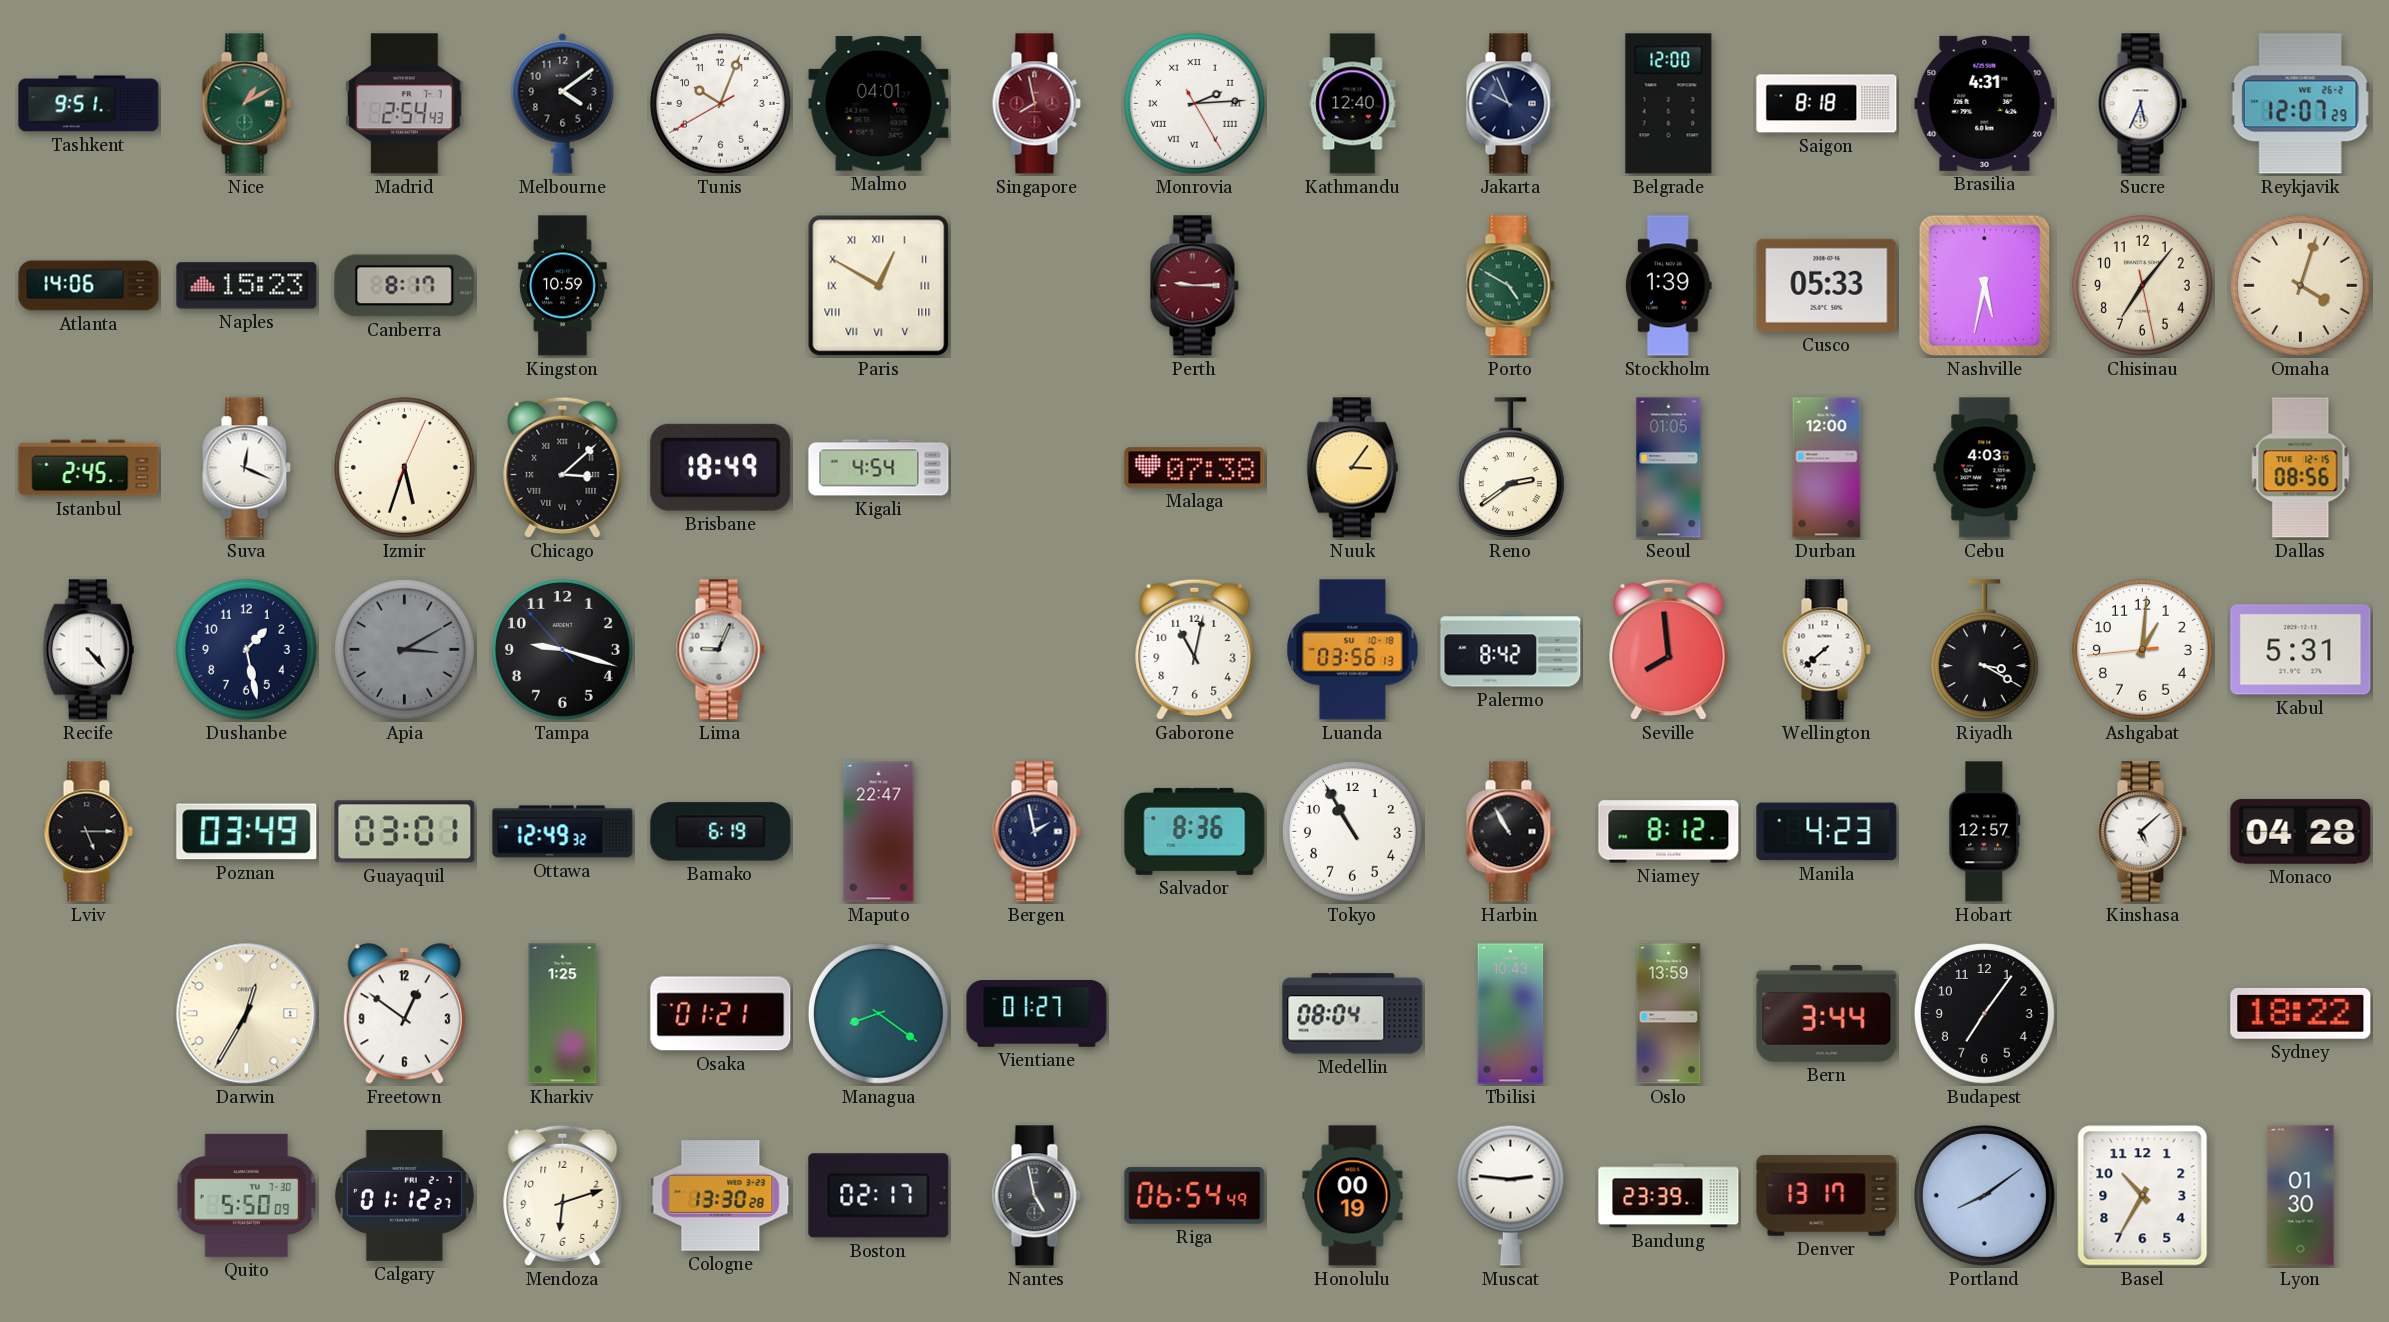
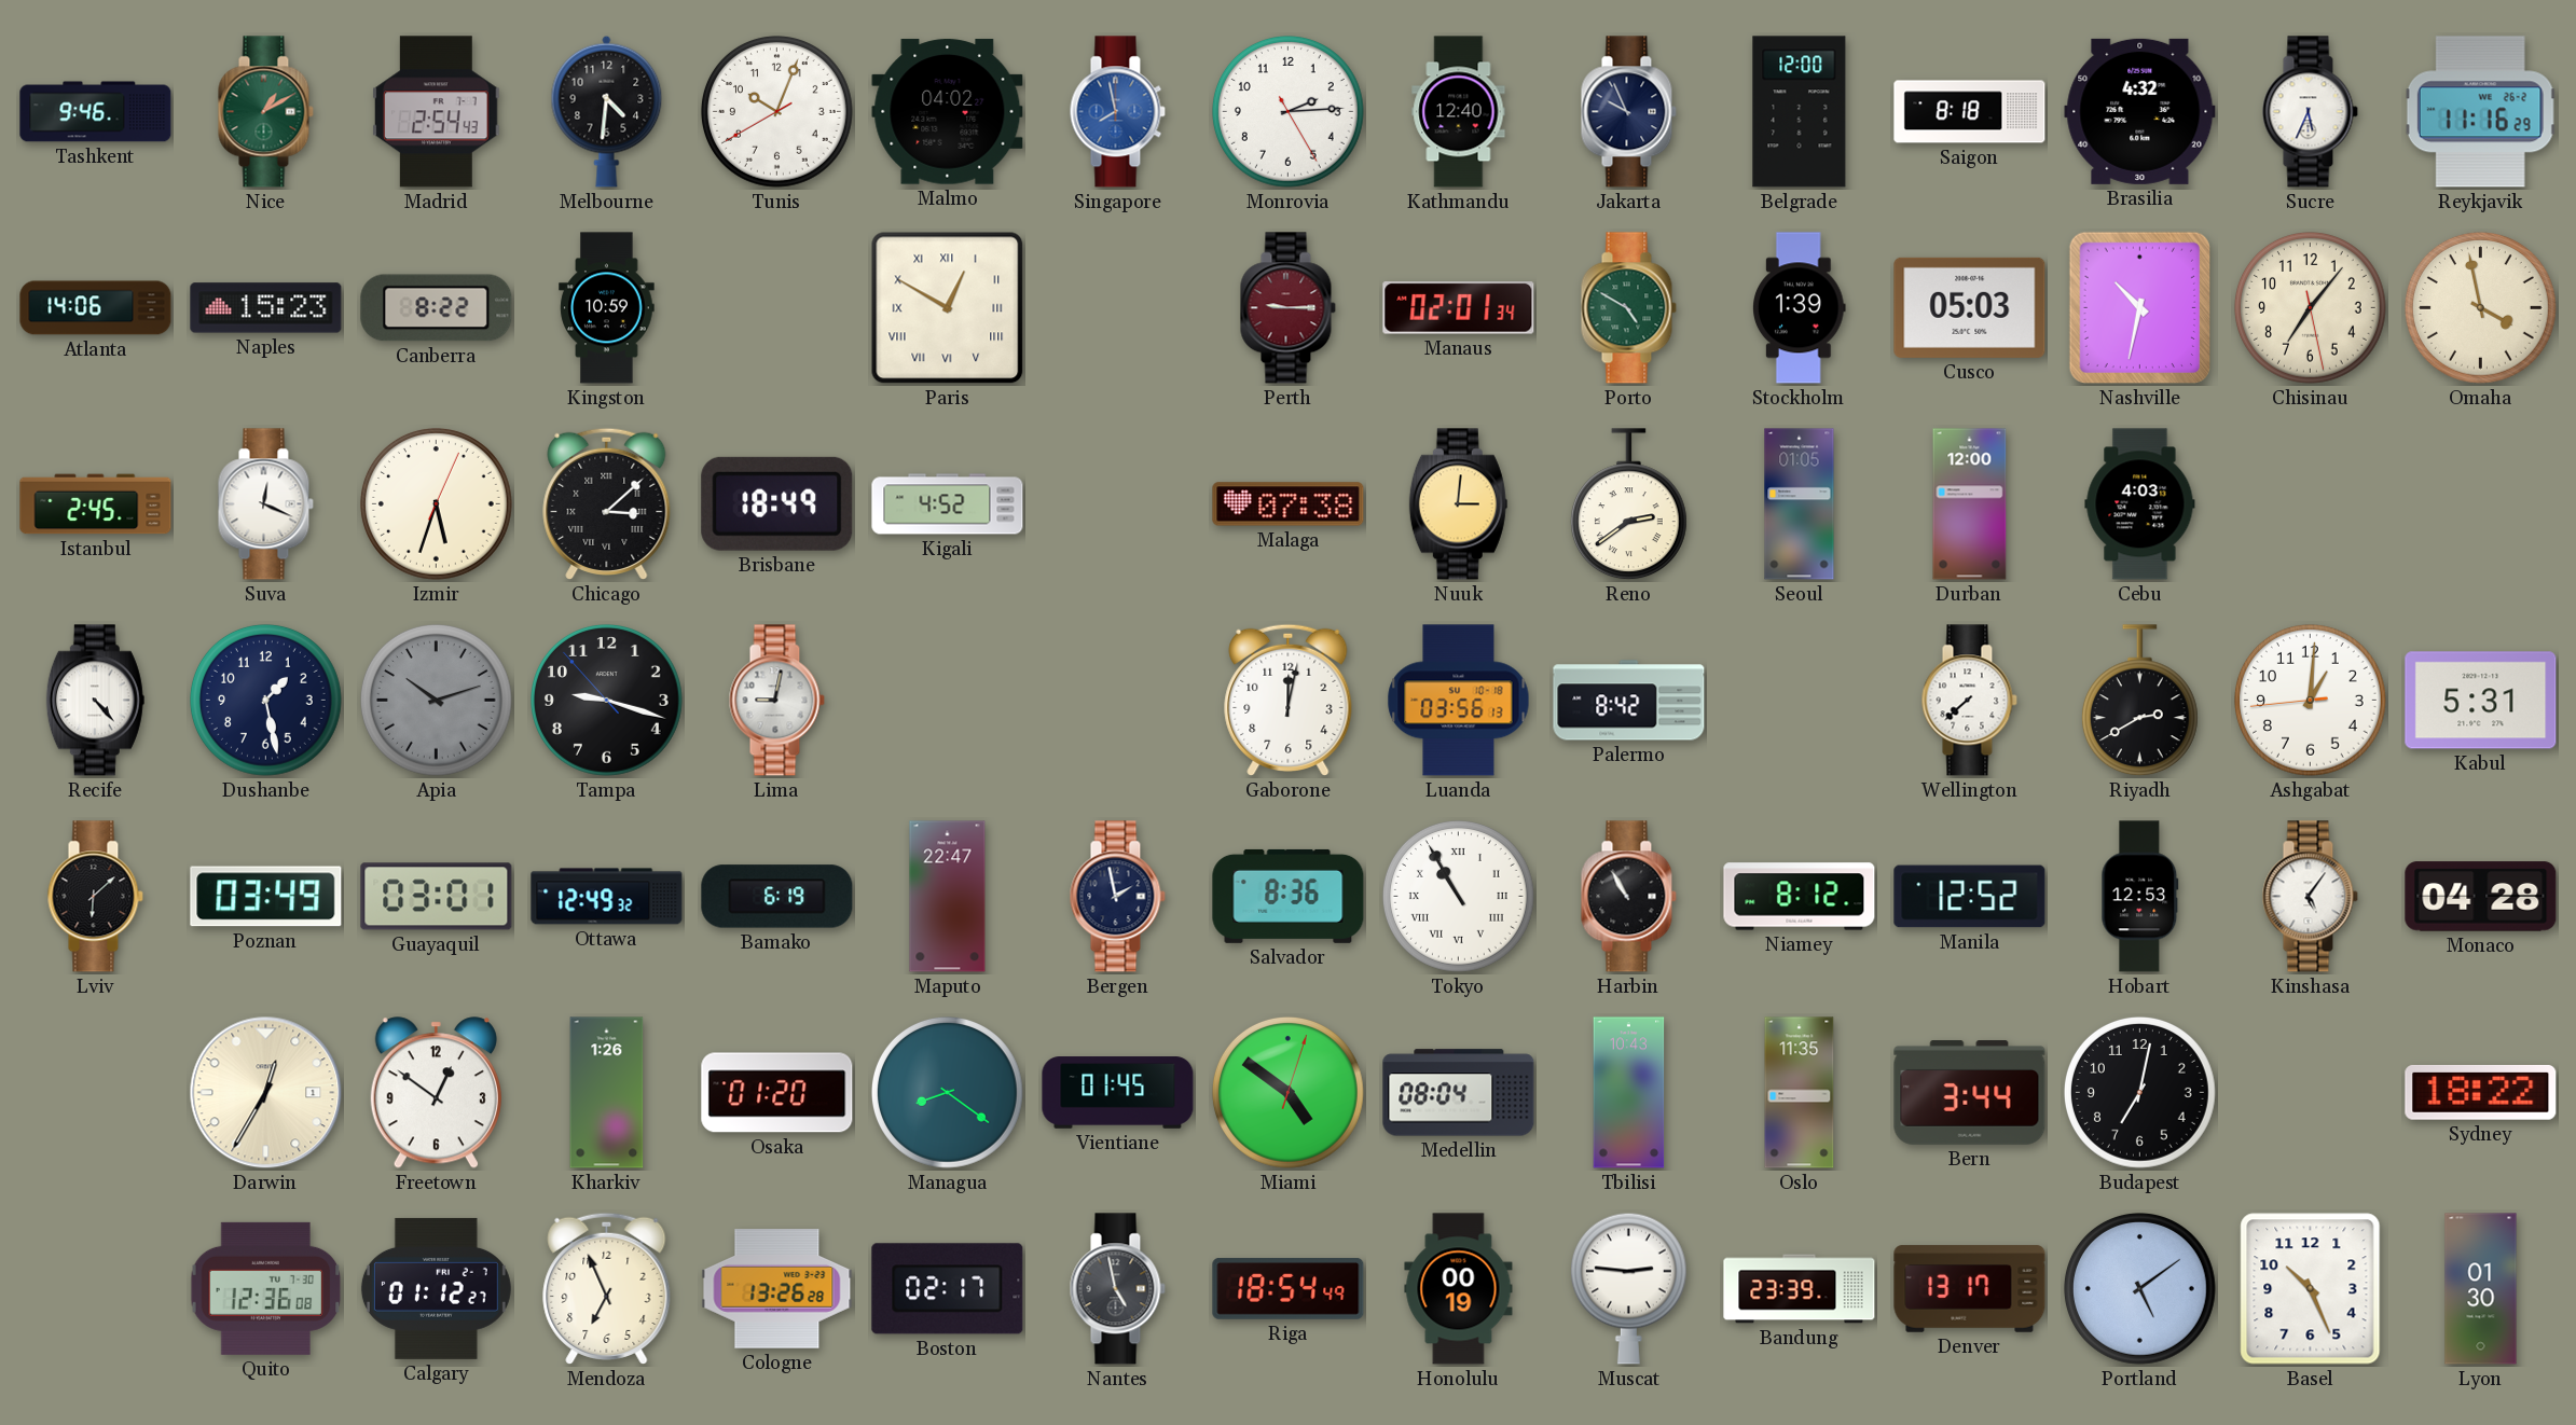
Tashkent: 9:51 -> 9:46
Melbourne: 4:09 -> 4:31
Malmo: 04:01 -> 04:02
Singapore dial: burgundy -> blue
Monrovia numerals: Roman -> Arabic
Brasilia: 4:31 -> 4:32
Reykjavik: 12:07 -> 11:16
Canberra: 8:17 -> 8:22
Manaus: none -> 02:01
Cusco: 05:33 -> 05:03
Nashville: 5:32 -> 10:32
Omaha: 4:03 -> 3:58
Kigali: 4:54 -> 4:52
Nuuk: 3:06 -> 3:01
Dallas: 08:56 -> none
Apia: 3:10 -> 10:12
Lima: 9:04 -> 9:02
Gaborone: 11:02 -> 12:02
Seville: 7:59 -> none
Riyadh: 3:20 -> 2:40
Lviv: 5:15 -> 6:08
Tokyo numerals: Arabic -> Roman
Manila: 4:23 -> 12:52
Hobart: 12:57 -> 12:53
Kinshasa: 5:08 -> 5:06
Kharkiv: 1:25 -> 1:26
Osaka: 01:21 -> 01:20
Vientiane: 01:27 -> 01:45
Miami: none -> 4:51
Oslo: 13:59 -> 11:35
Budapest: 7:06 -> 7:02
Quito: 5:50 -> 12:36
Mendoza: 6:12 -> 6:56
Cologne: 13:30 -> 13:26
Riga: 06:54 -> 18:54
Portland: 8:09 -> 5:09
Basel: 10:35 -> 10:26
